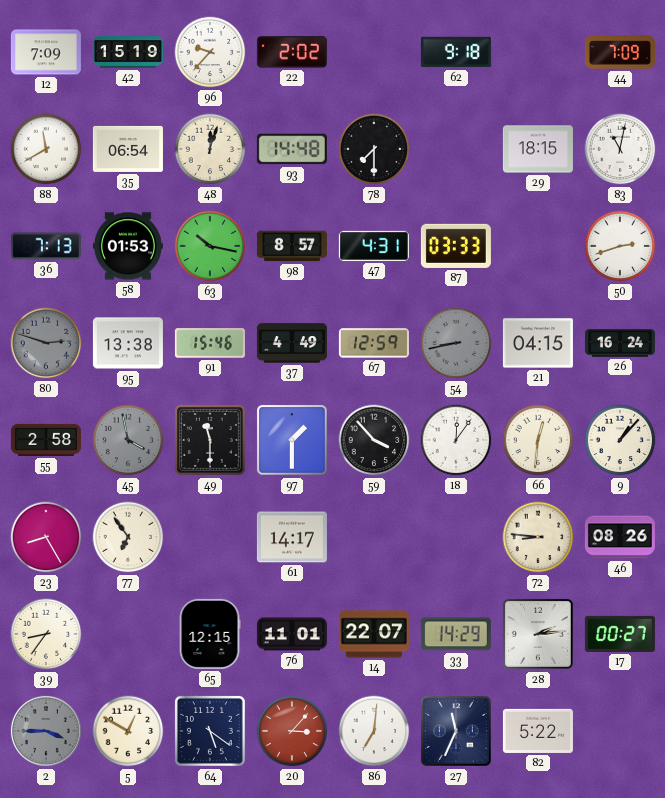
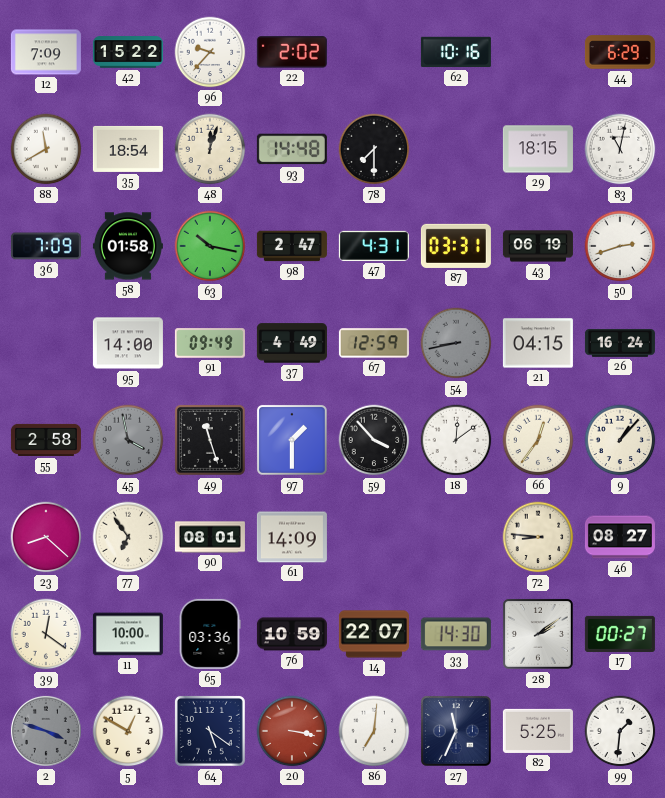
42: 15:19 -> 15:22
62: 9:18 -> 10:16
44: 7:09 -> 6:29
35: 06:54 -> 18:54
36: 7:13 -> 7:09
58: 01:53 -> 01:58
98: 8:57 -> 2:47
87: 03:33 -> 03:31
43: none -> 06:19
80: 2:48 -> none
95: 13:38 -> 14:00
91: 15:46 -> 09:49
49: 11:30 -> 11:27
18: 12:06 -> 12:09
66: 12:31 -> 12:36
23: 8:25 -> 8:22
90: none -> 08:01
61: 14:17 -> 14:09
46: 08:26 -> 08:27
39: 8:36 -> 12:21
11: none -> 10:00
65: 12:15 -> 03:36
76: 11:01 -> 10:59
33: 14:29 -> 14:30
28: 2:14 -> 2:09
2: 3:45 -> 3:48
20: 3:07 -> 3:17
82: 5:22 -> 5:25
99: none -> 1:31
